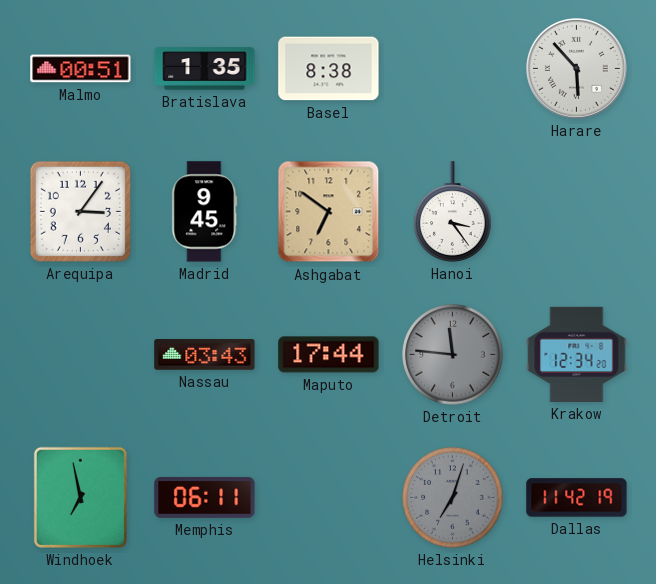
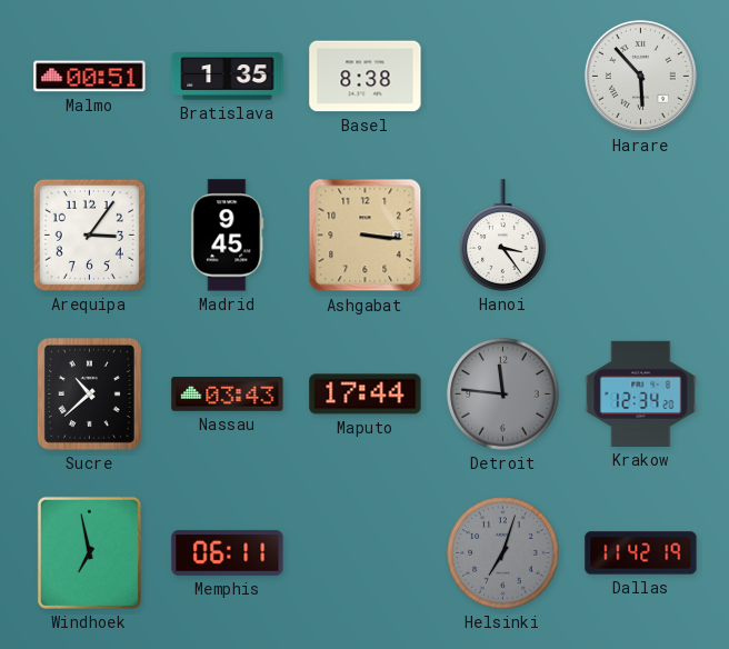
Ashgabat: 6:51 -> 3:16
Sucre: none -> 10:38
